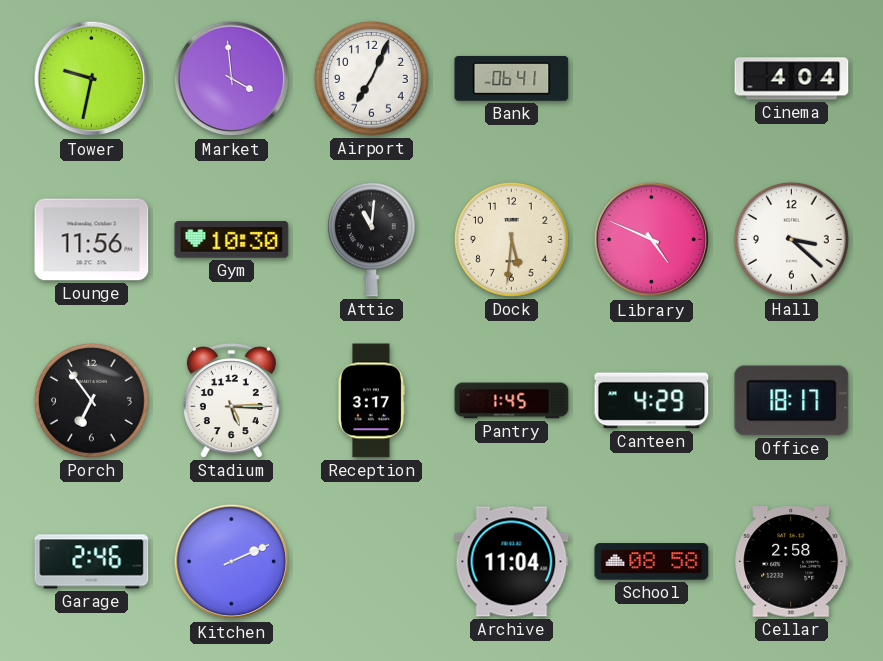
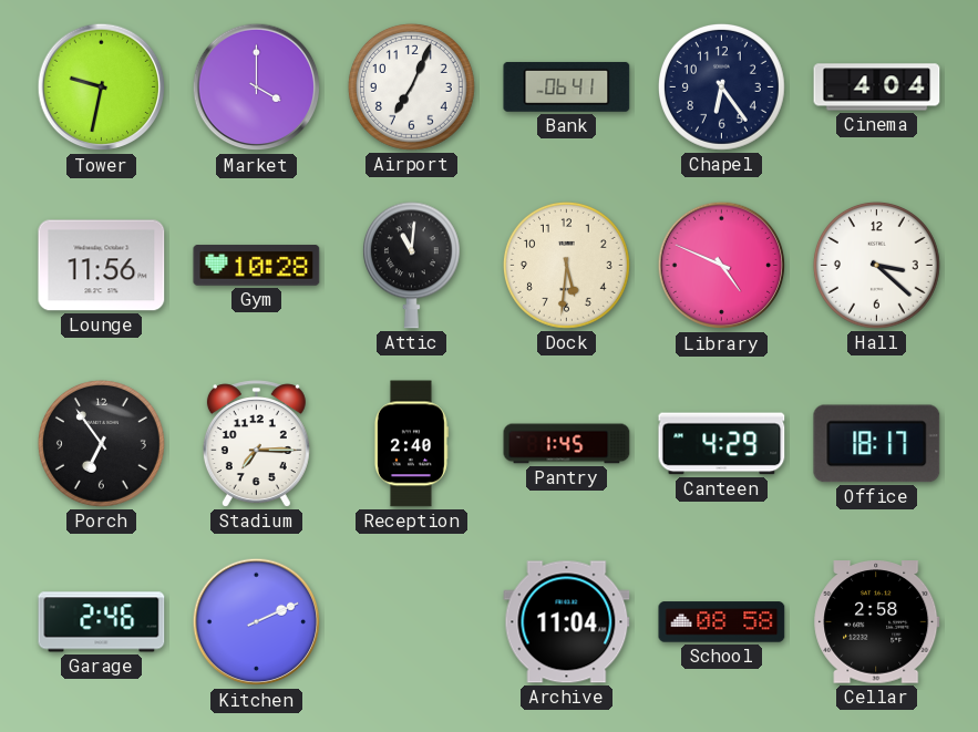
Market: 3:59 -> 4:00
Chapel: none -> 6:24
Gym: 10:30 -> 10:28
Stadium: 5:15 -> 7:15
Reception: 3:17 -> 2:40
